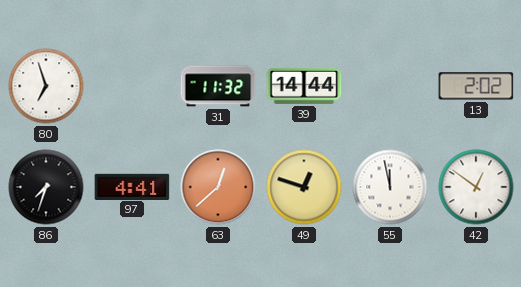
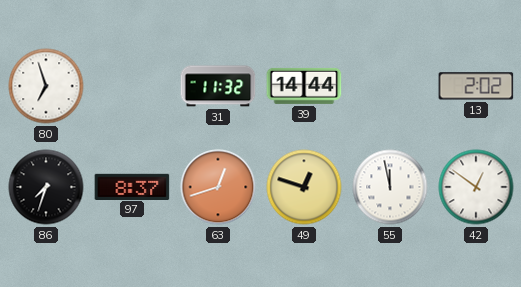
97: 4:41 -> 8:37
63: 12:38 -> 12:42
